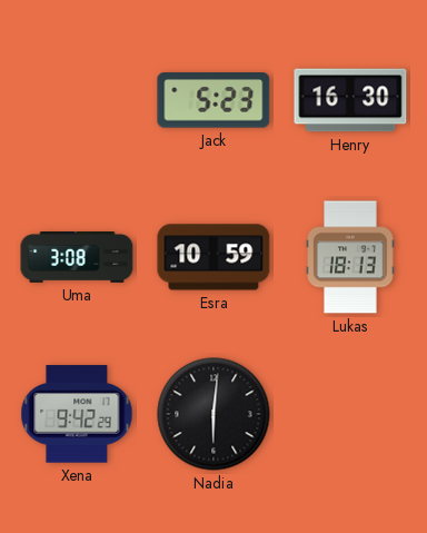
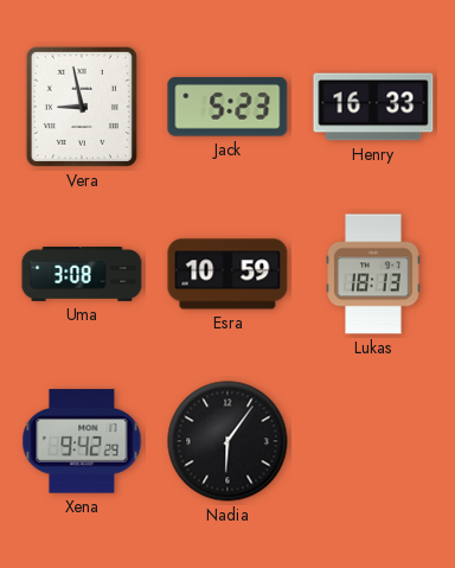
Vera: none -> 8:58
Henry: 16:30 -> 16:33
Nadia: 6:01 -> 6:06
